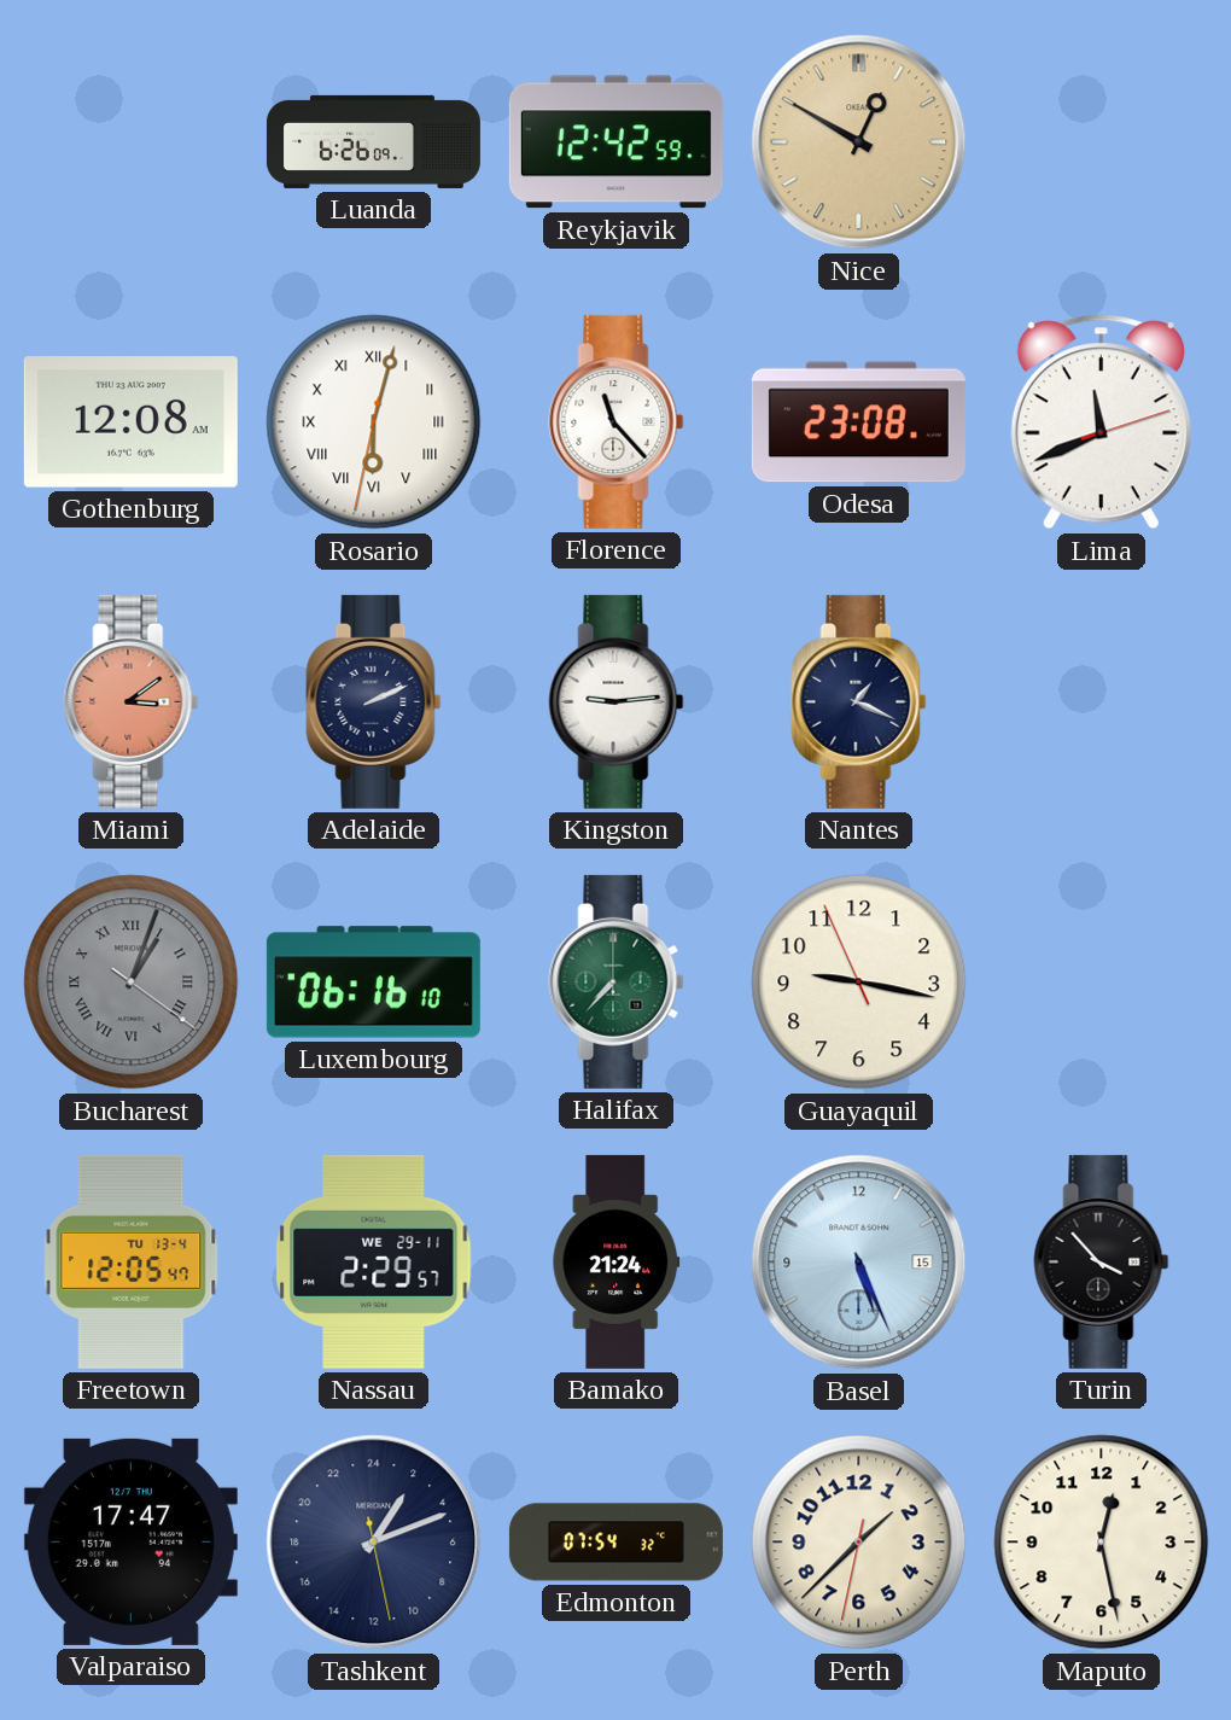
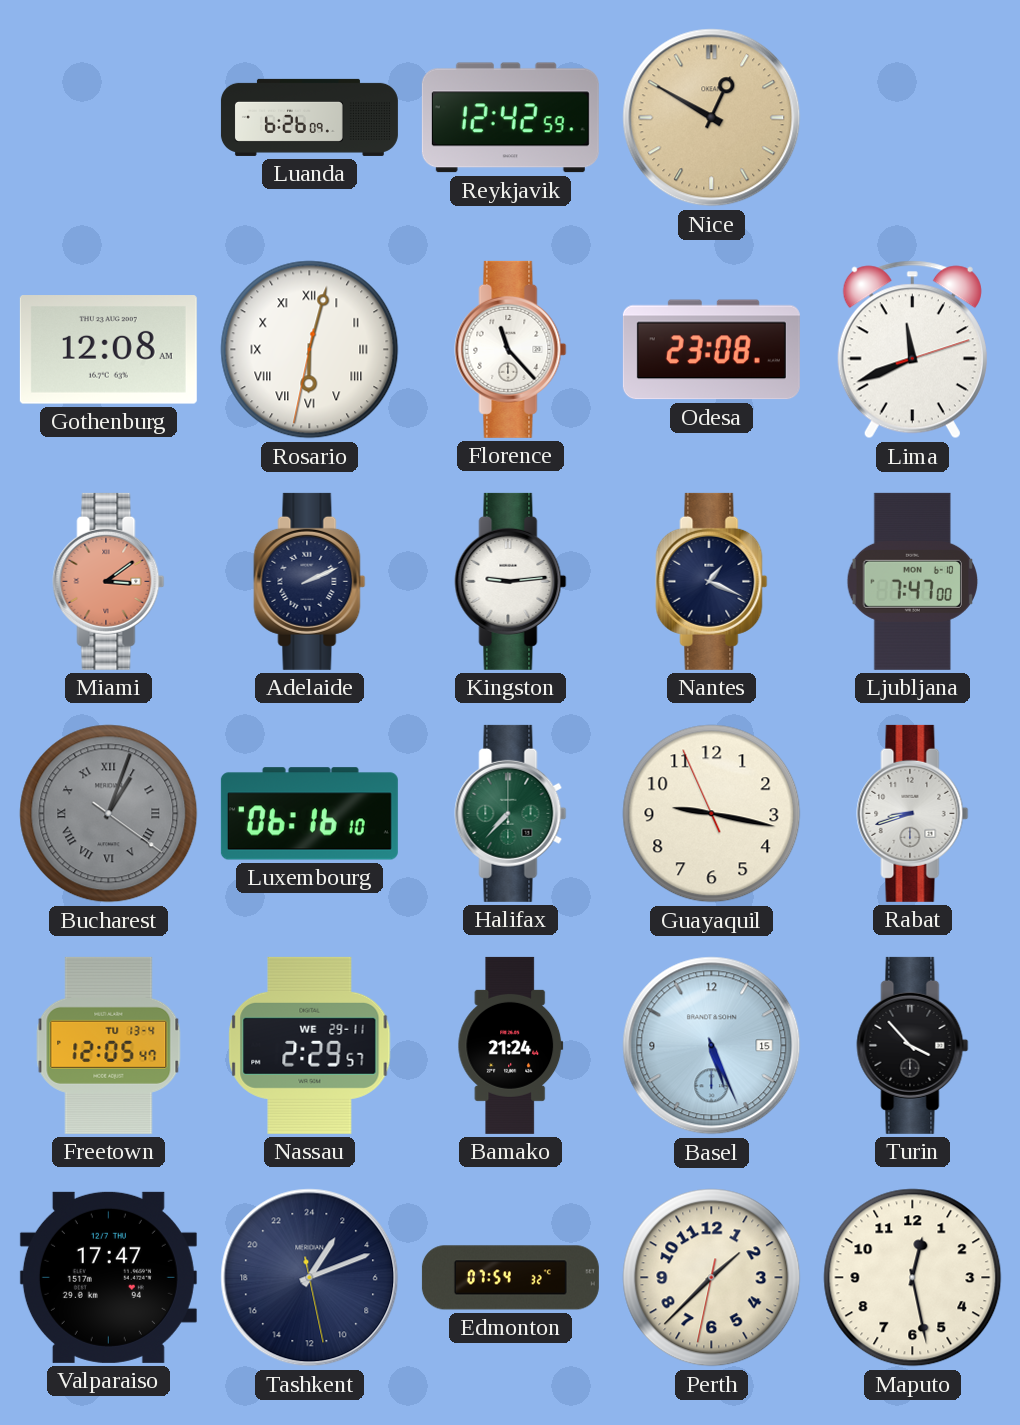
Ljubljana: none -> 7:47
Rabat: none -> 8:42
